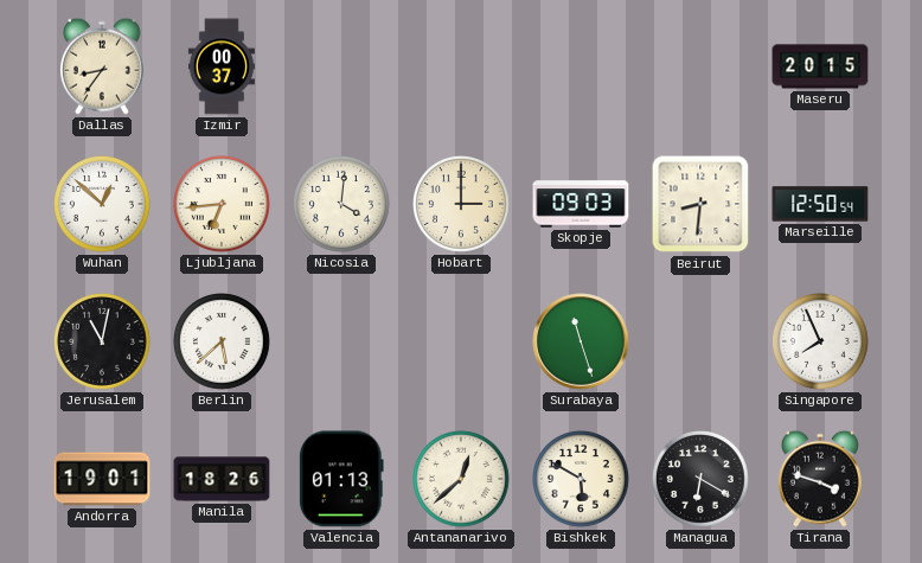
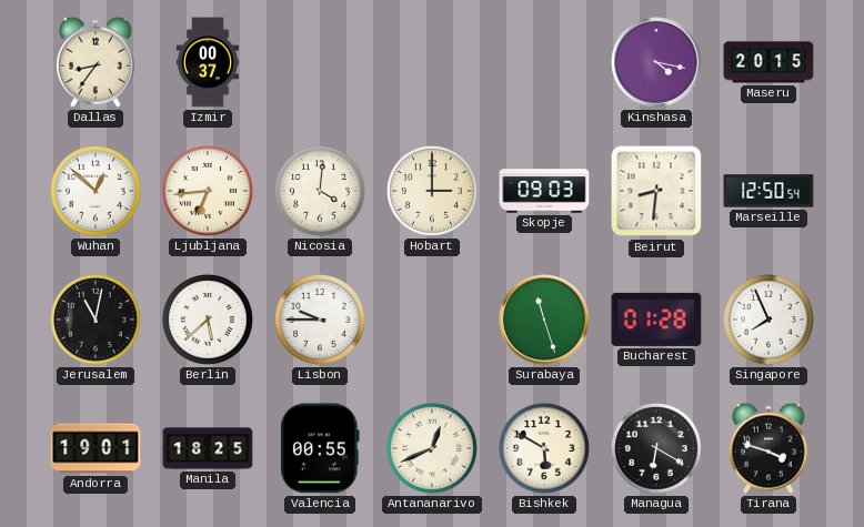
Kinshasa: none -> 4:17
Lisbon: none -> 9:45
Bucharest: none -> 01:28
Manila: 18:26 -> 18:25
Valencia: 01:13 -> 00:55
Antananarivo: 12:38 -> 12:41
